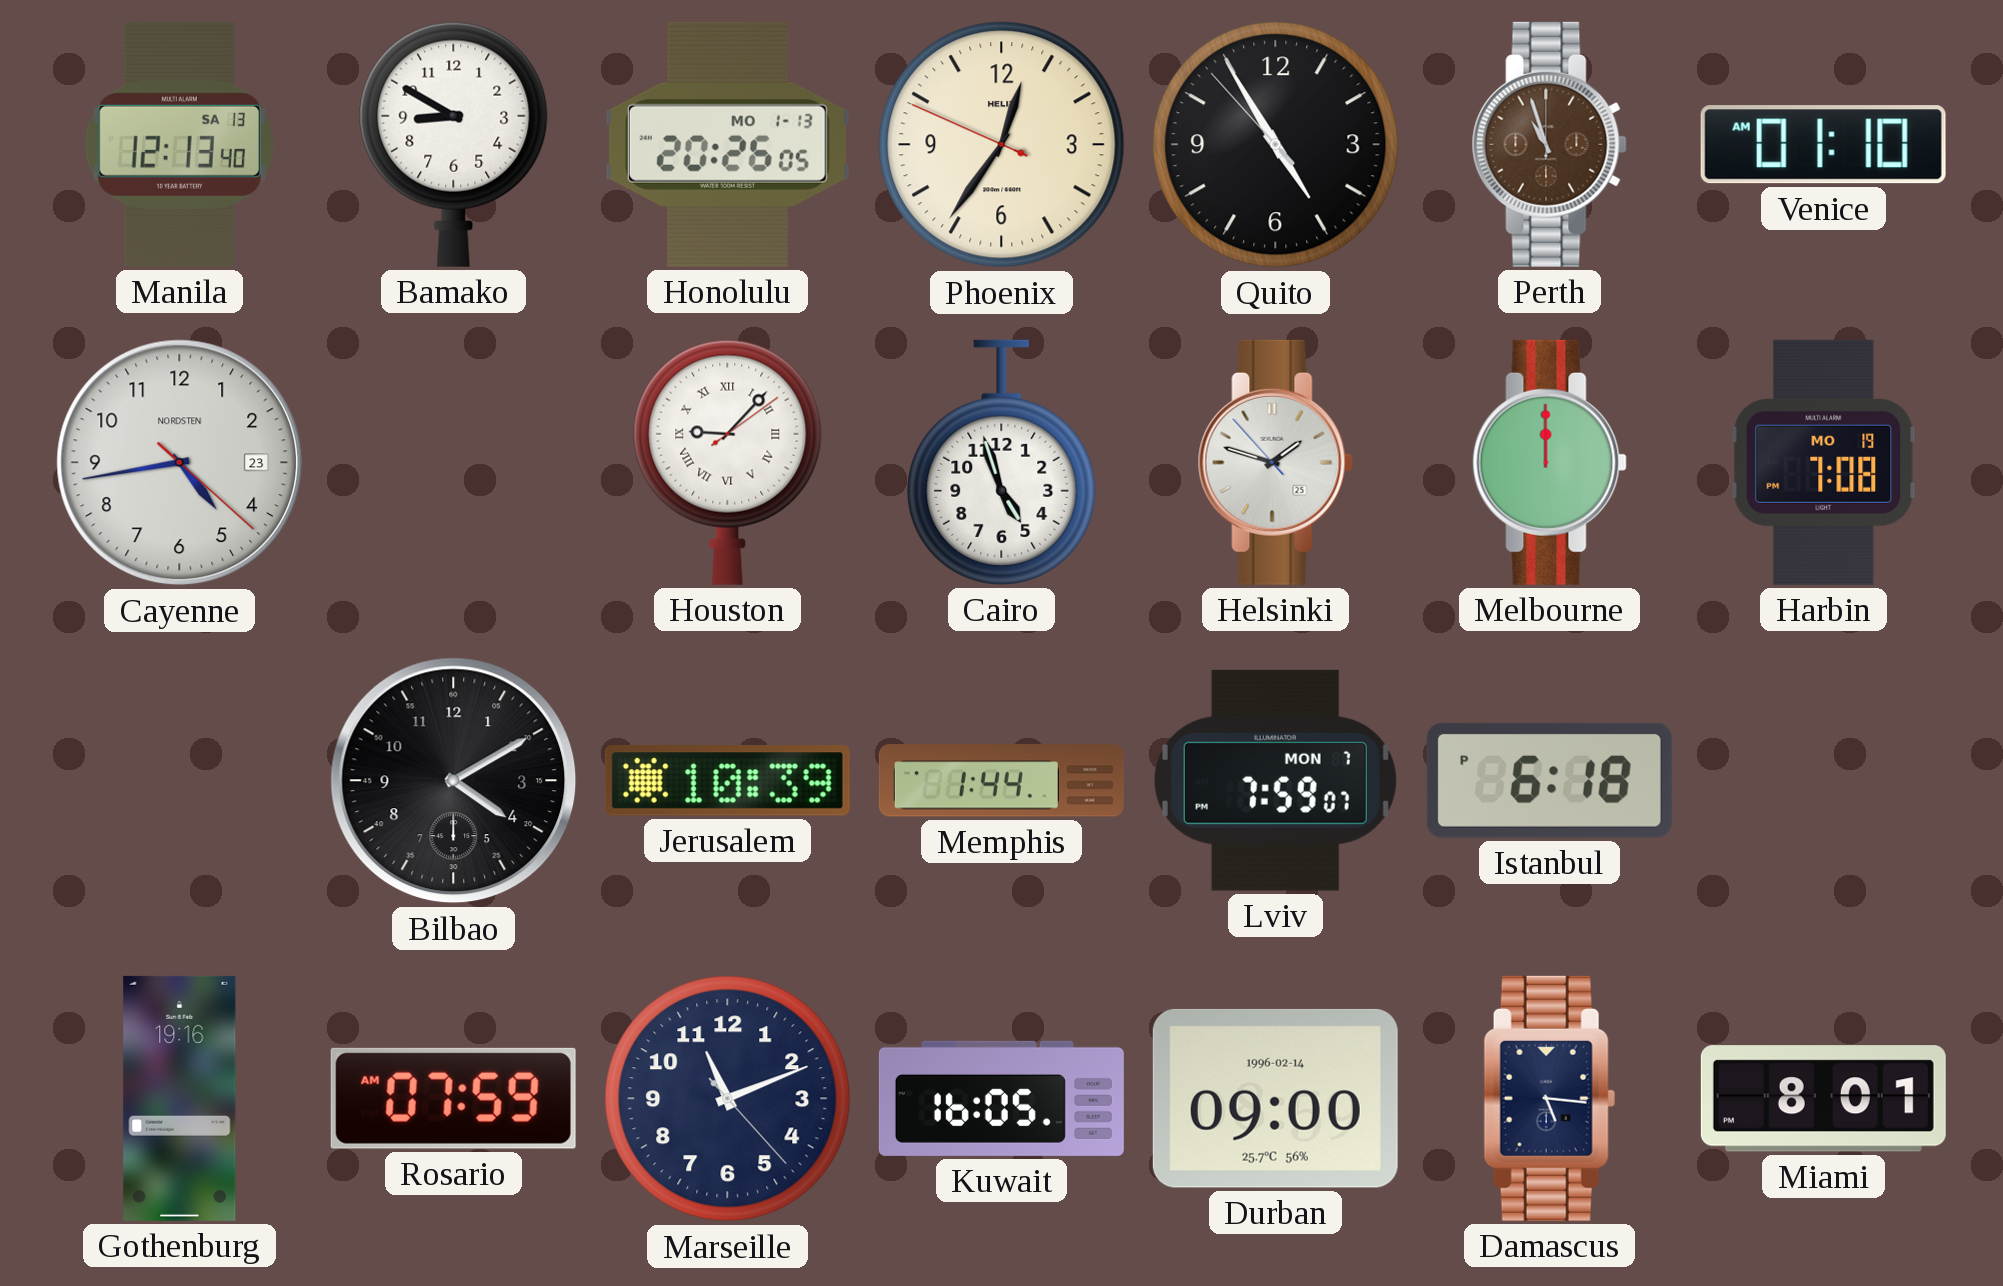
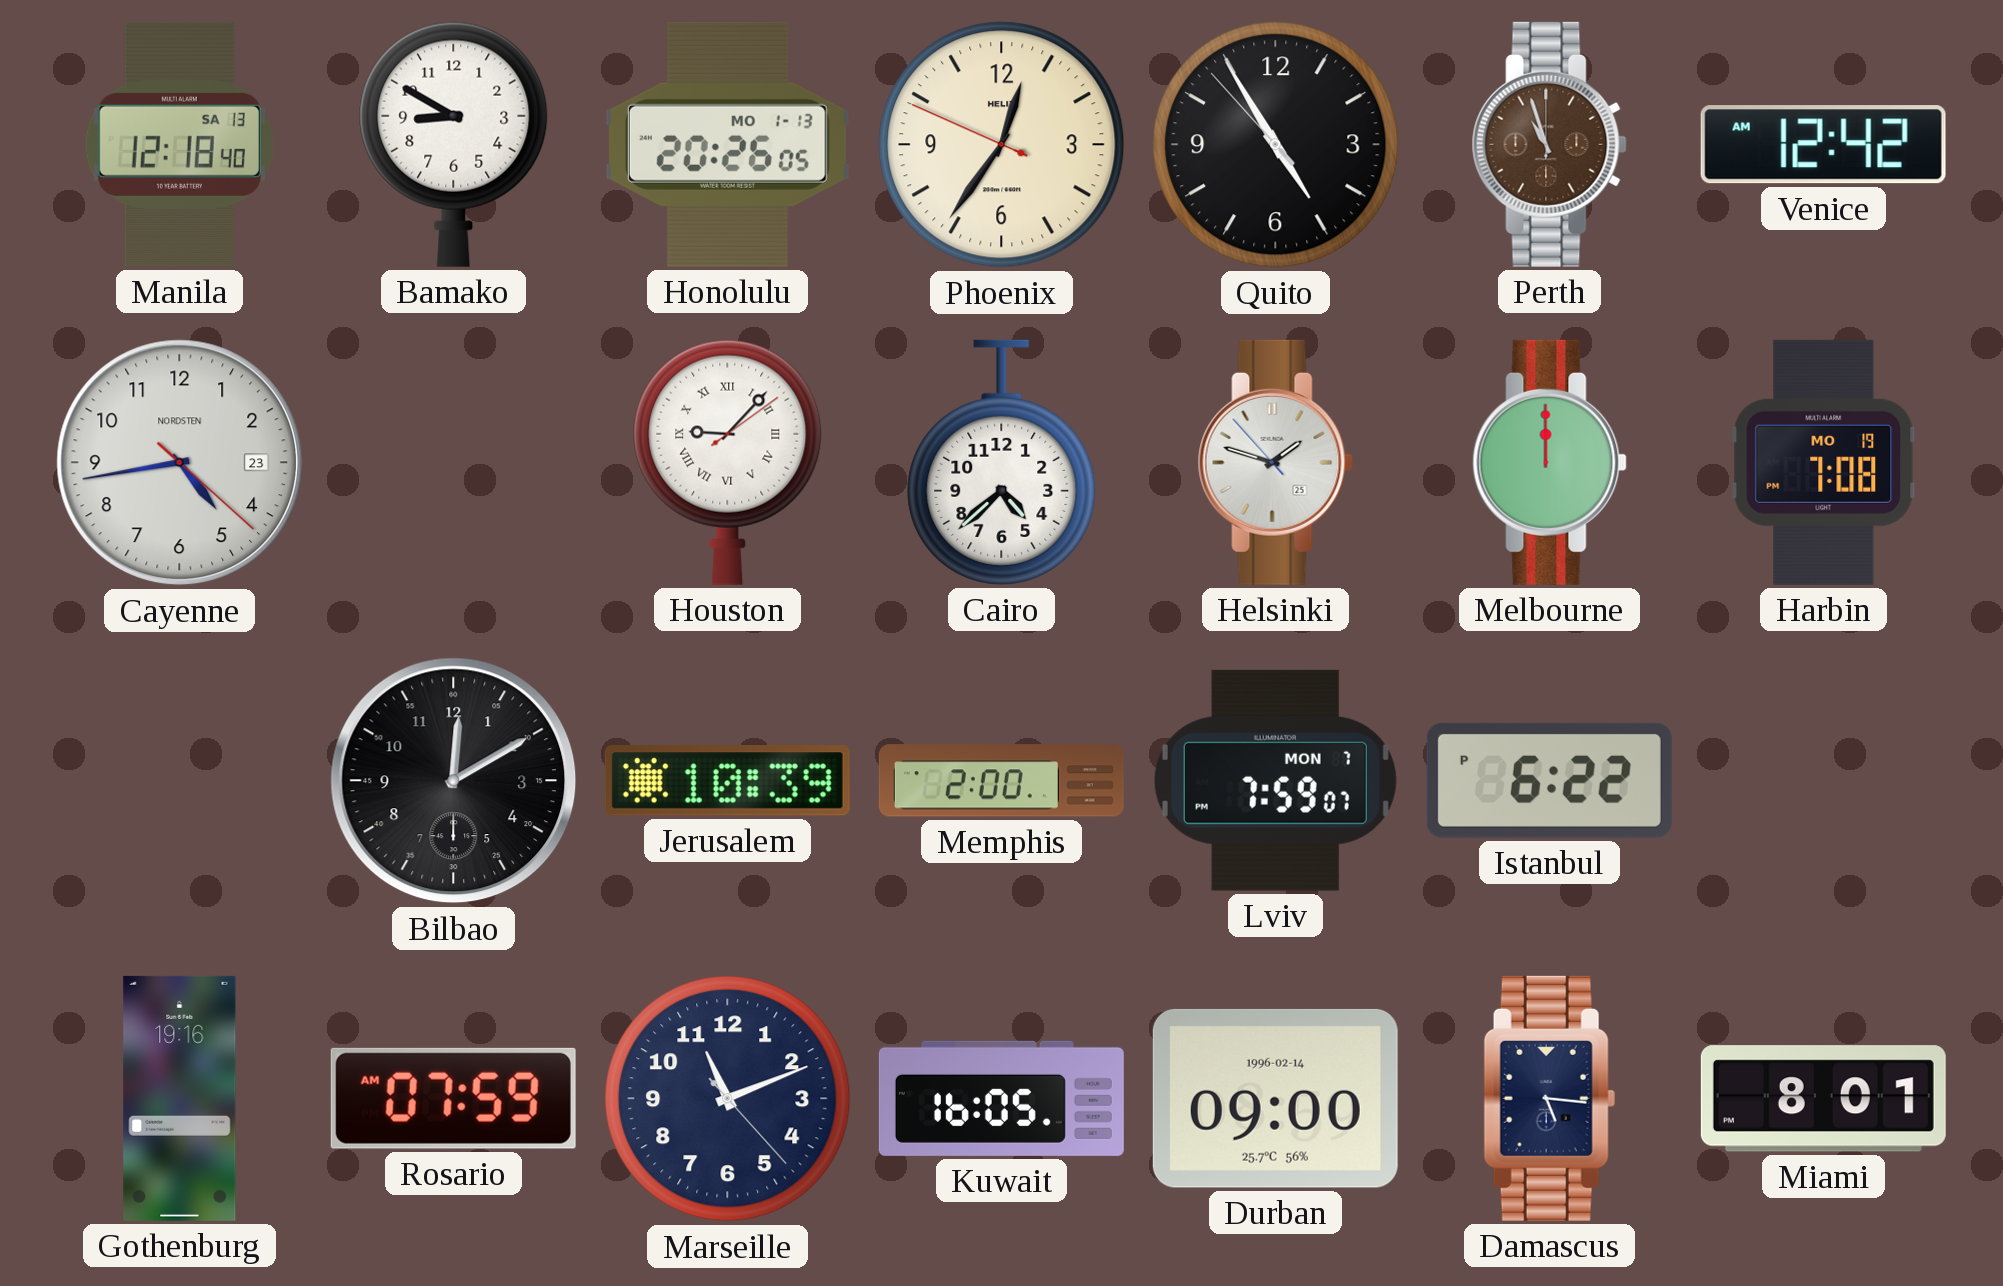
Manila: 12:13 -> 12:18
Venice: 01:10 -> 12:42
Cairo: 4:57 -> 4:38
Bilbao: 4:10 -> 12:10
Memphis: 1:44 -> 2:00
Istanbul: 6:18 -> 6:22
